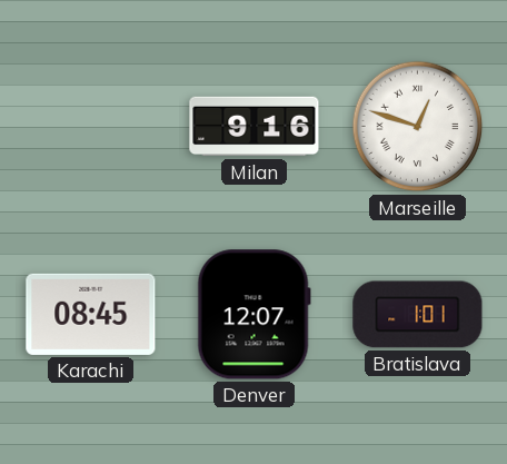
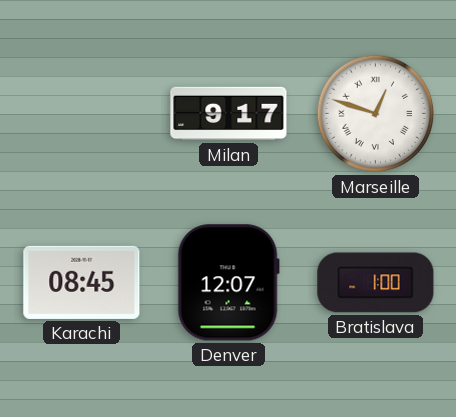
Milan: 9:16 -> 9:17
Bratislava: 1:01 -> 1:00
